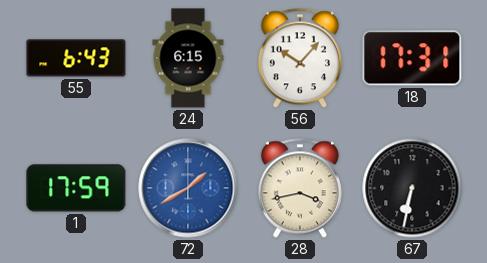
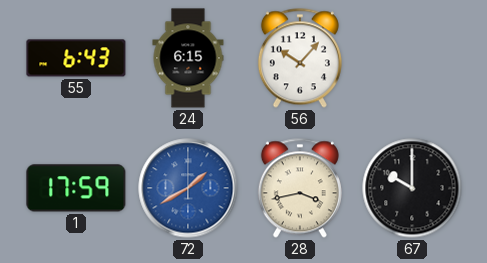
18: 17:31 -> none
67: 6:32 -> 10:00
